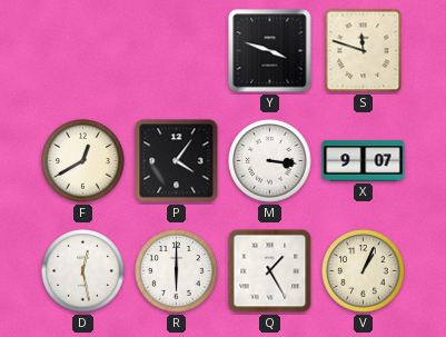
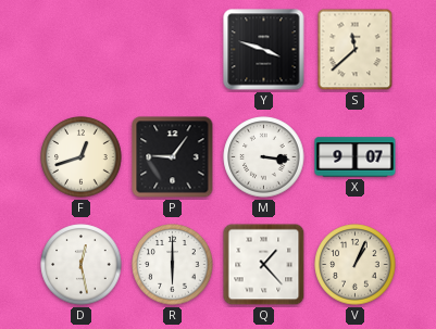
S: 11:48 -> 11:38
F: 12:40 -> 12:42
P: 4:06 -> 9:06
Q: 1:25 -> 1:23
